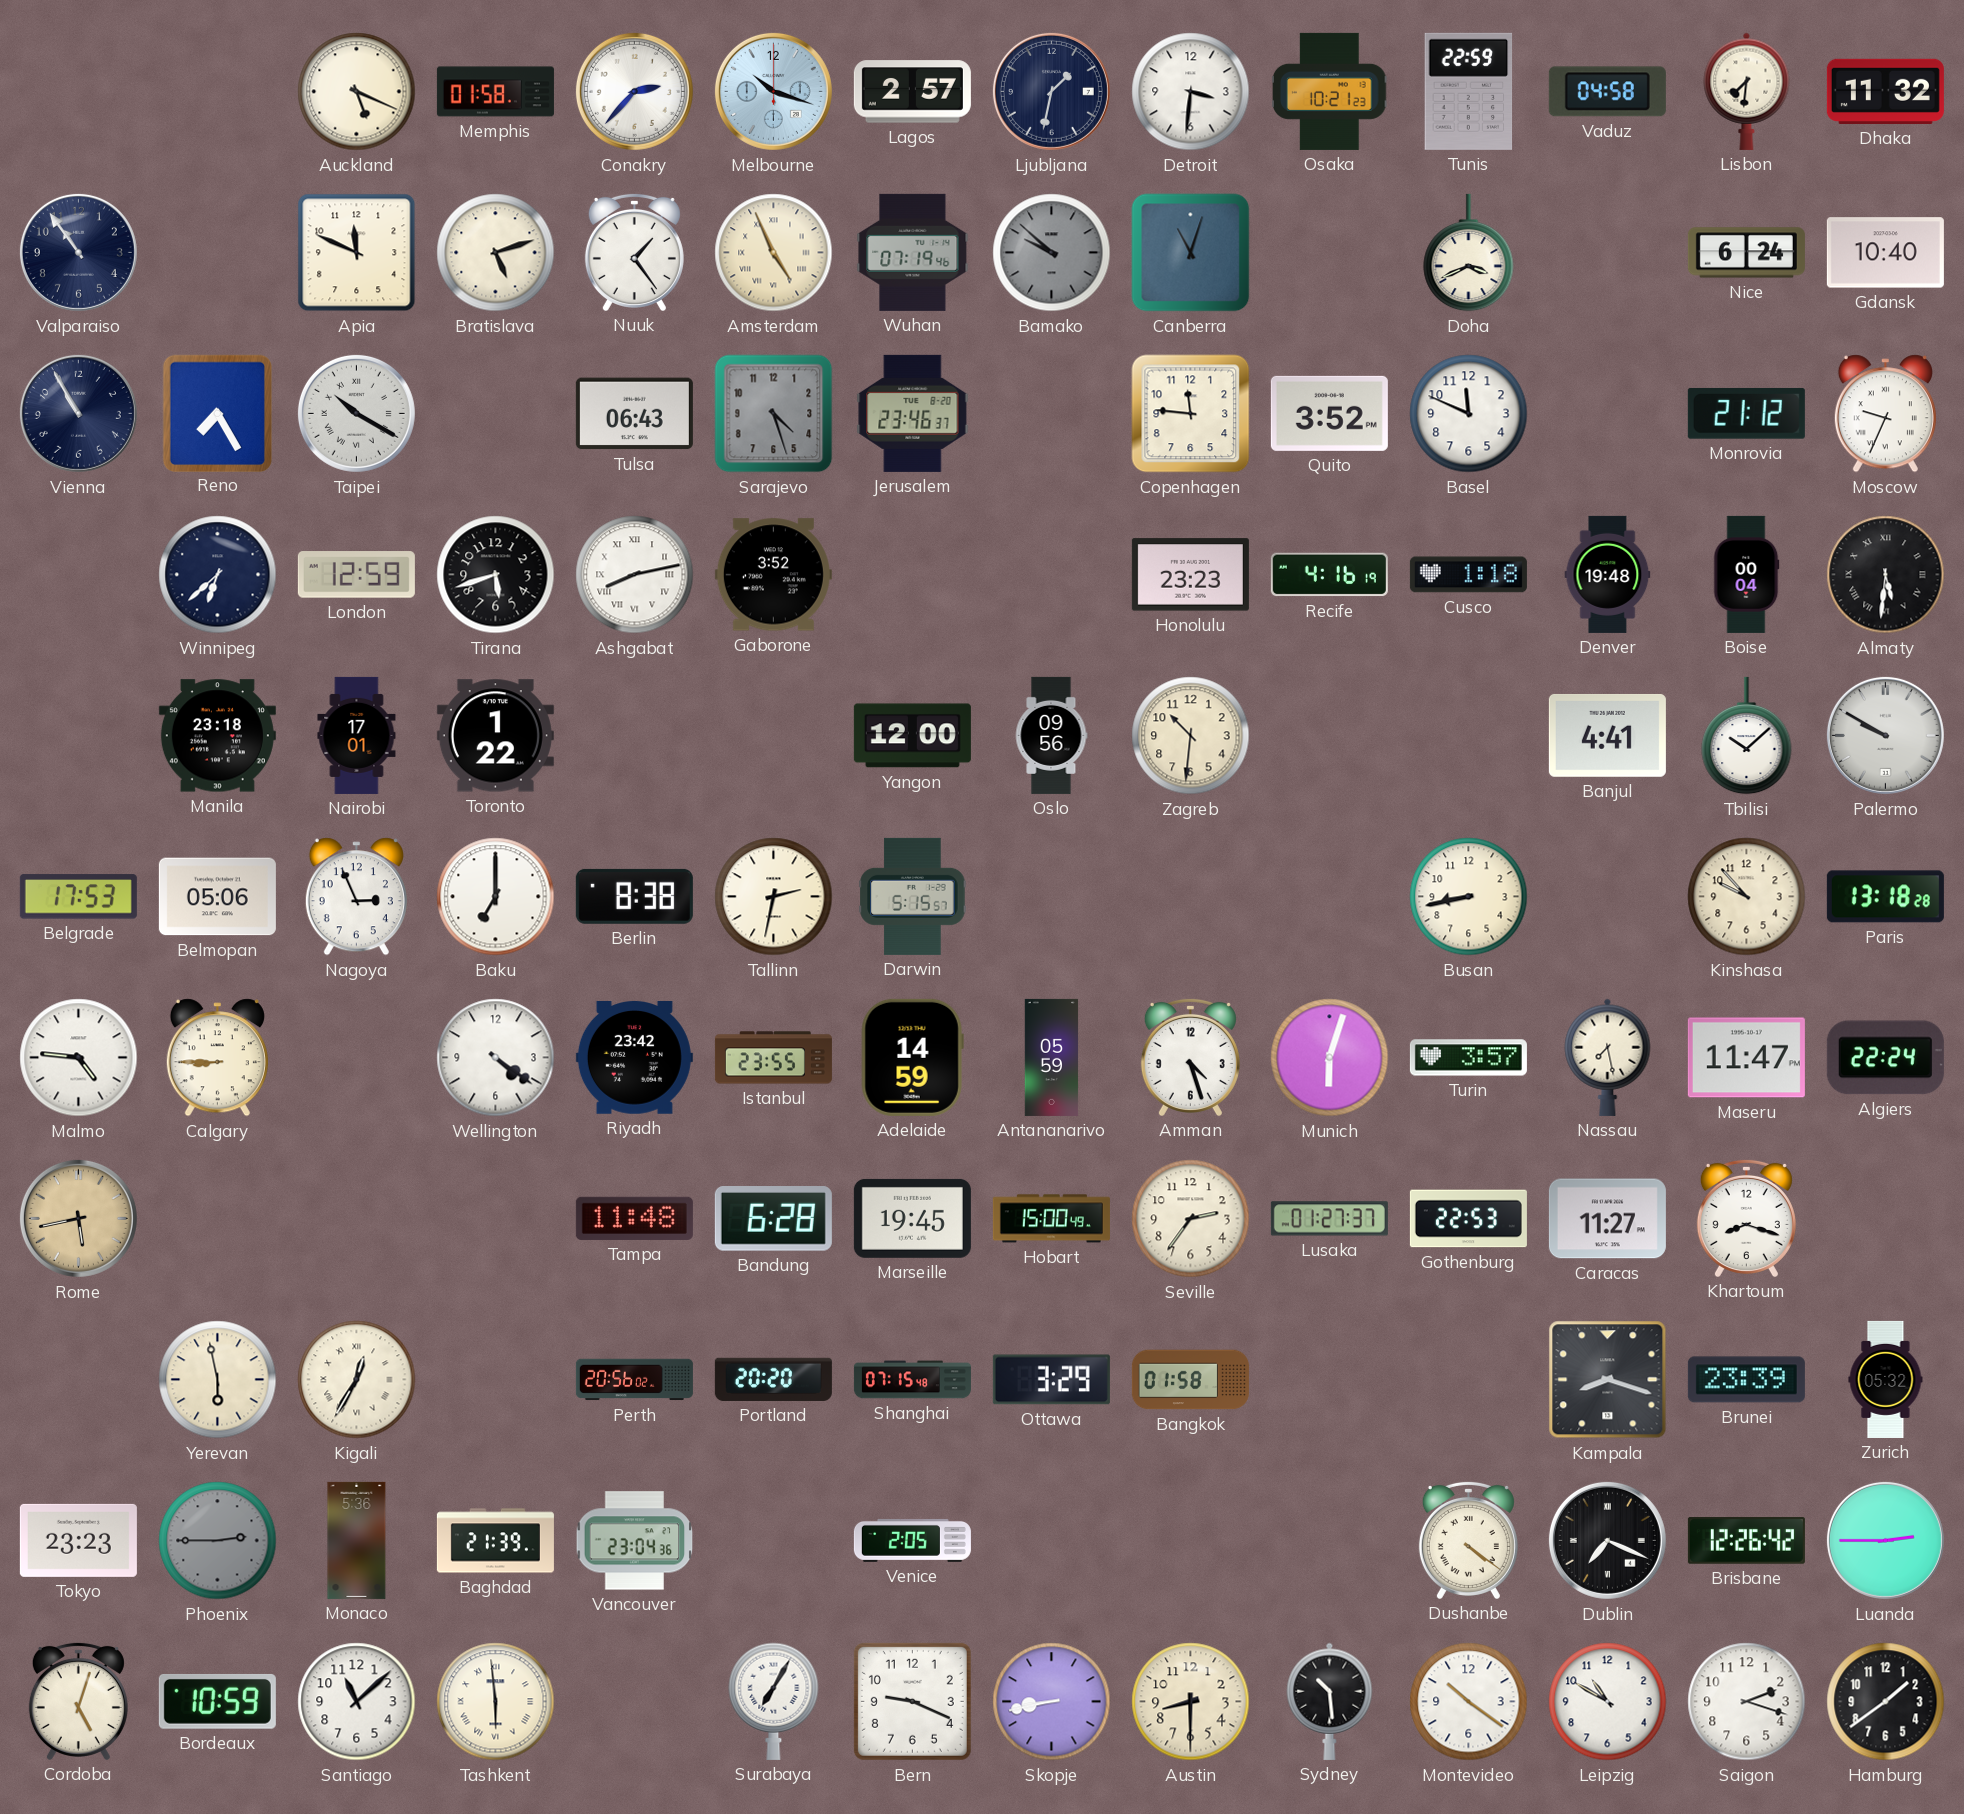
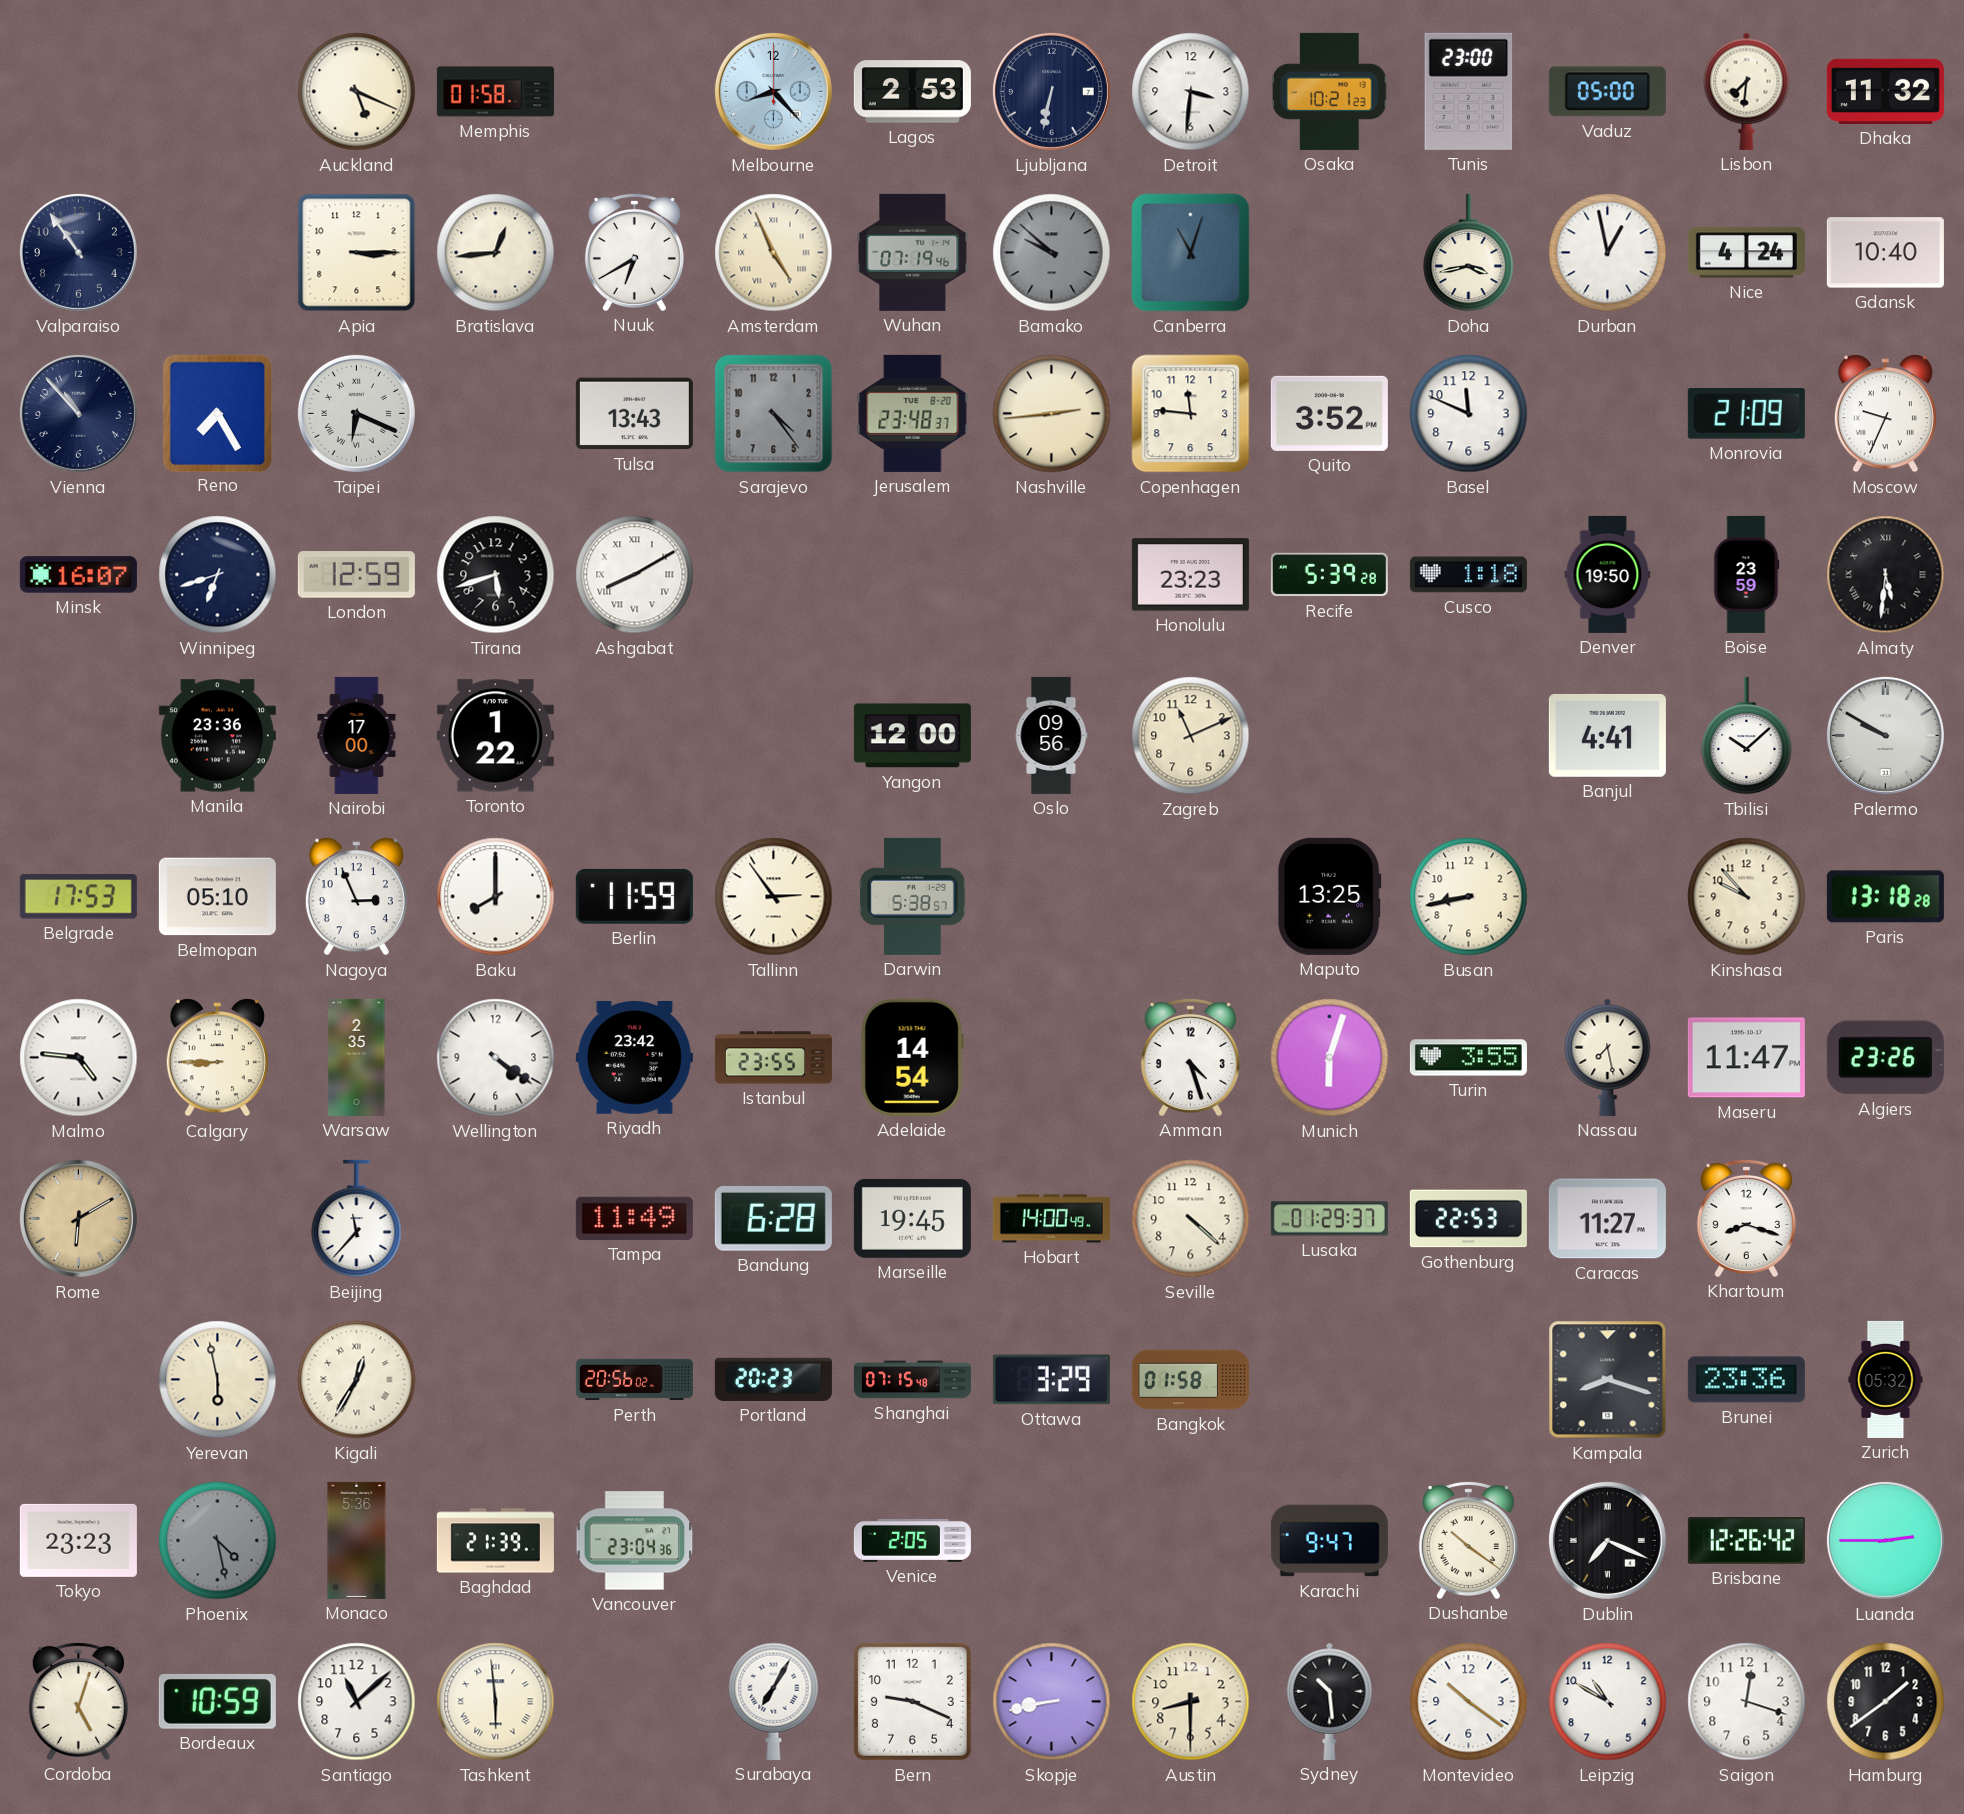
Conakry: 2:37 -> none
Melbourne: 10:18 -> 8:23
Lagos: 2:57 -> 2:53
Ljubljana: 1:32 -> 6:32
Tunis: 22:59 -> 23:00
Vaduz: 04:58 -> 05:00
Apia: 11:49 -> 3:15
Bratislava: 5:12 -> 12:44
Nuuk: 1:24 -> 6:40
Doha: 3:41 -> 3:43
Durban: none -> 12:58
Nice: 6:24 -> 4:24
Vienna: 10:55 -> 10:53
Taipei: 10:20 -> 6:19
Tulsa: 06:43 -> 13:43
Sarajevo: 4:27 -> 4:24
Jerusalem: 23:46 -> 23:48
Nashville: none -> 2:44
Monrovia: 21:12 -> 21:09
Minsk: none -> 16:07
Winnipeg: 6:38 -> 6:42
Ashgabat: 8:13 -> 8:10
Gaborone: 3:52 -> none
Recife: 4:16 -> 5:39
Denver: 19:48 -> 19:50
Boise: 00:04 -> 23:59
Manila: 23:18 -> 23:36
Nairobi: 17:01 -> 17:00
Zagreb: 10:31 -> 11:11
Belmopan: 05:06 -> 05:10
Baku: 7:00 -> 8:00
Berlin: 8:38 -> 11:59
Tallinn: 2:32 -> 2:54
Darwin: 5:15 -> 5:38
Maputo: none -> 13:25
Warsaw: none -> 2:35
Adelaide: 14:59 -> 14:54
Antananarivo: 05:59 -> none
Turin: 3:57 -> 3:55
Algiers: 22:24 -> 23:26
Rome: 5:43 -> 6:10
Beijing: none -> 11:37
Tampa: 11:48 -> 11:49
Hobart: 15:00 -> 14:00
Seville: 2:36 -> 4:22
Lusaka: 01:27 -> 01:29
Portland: 20:20 -> 20:23
Brunei: 23:39 -> 23:36
Phoenix: 2:45 -> 4:28
Karachi: none -> 9:47
Dushanbe: 4:21 -> 10:21
Saigon: 2:18 -> 12:18
